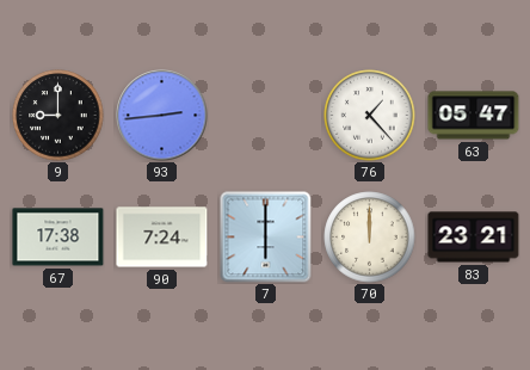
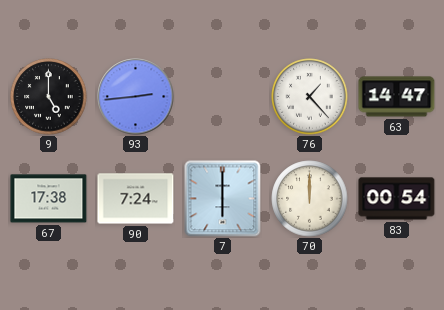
9: 9:00 -> 5:00
63: 05:47 -> 14:47
83: 23:21 -> 00:54
